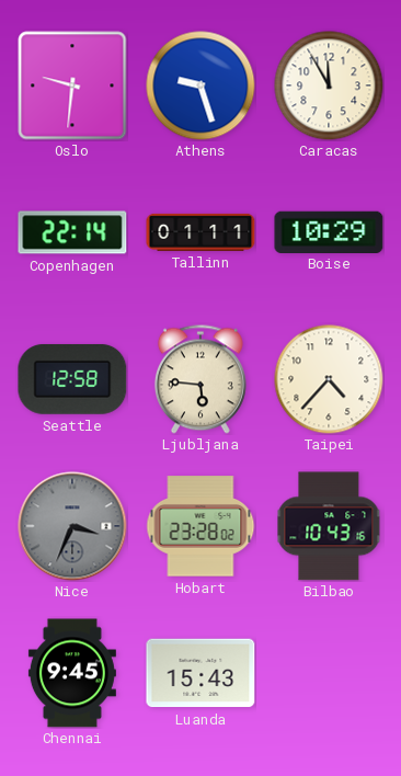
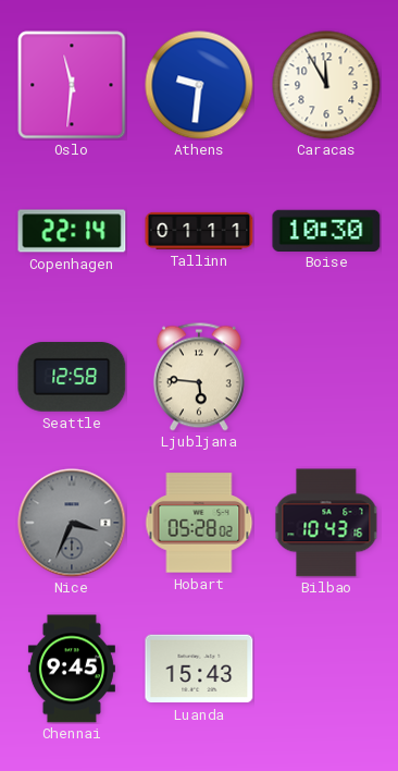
Oslo: 9:31 -> 11:31
Athens: 9:27 -> 9:31
Boise: 10:29 -> 10:30
Taipei: 4:37 -> none
Hobart: 23:28 -> 05:28
